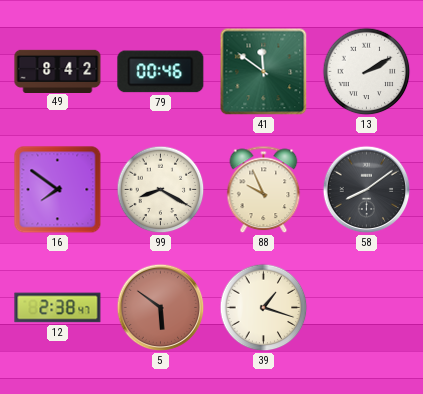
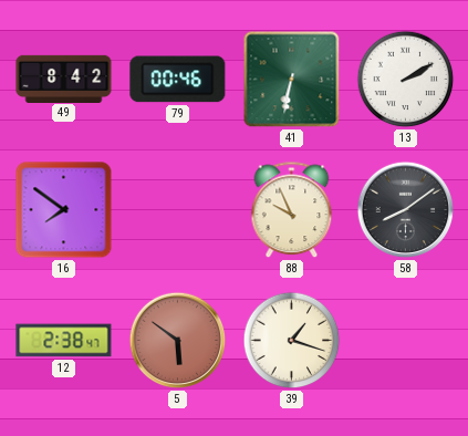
41: 11:51 -> 6:32
99: 8:20 -> none
